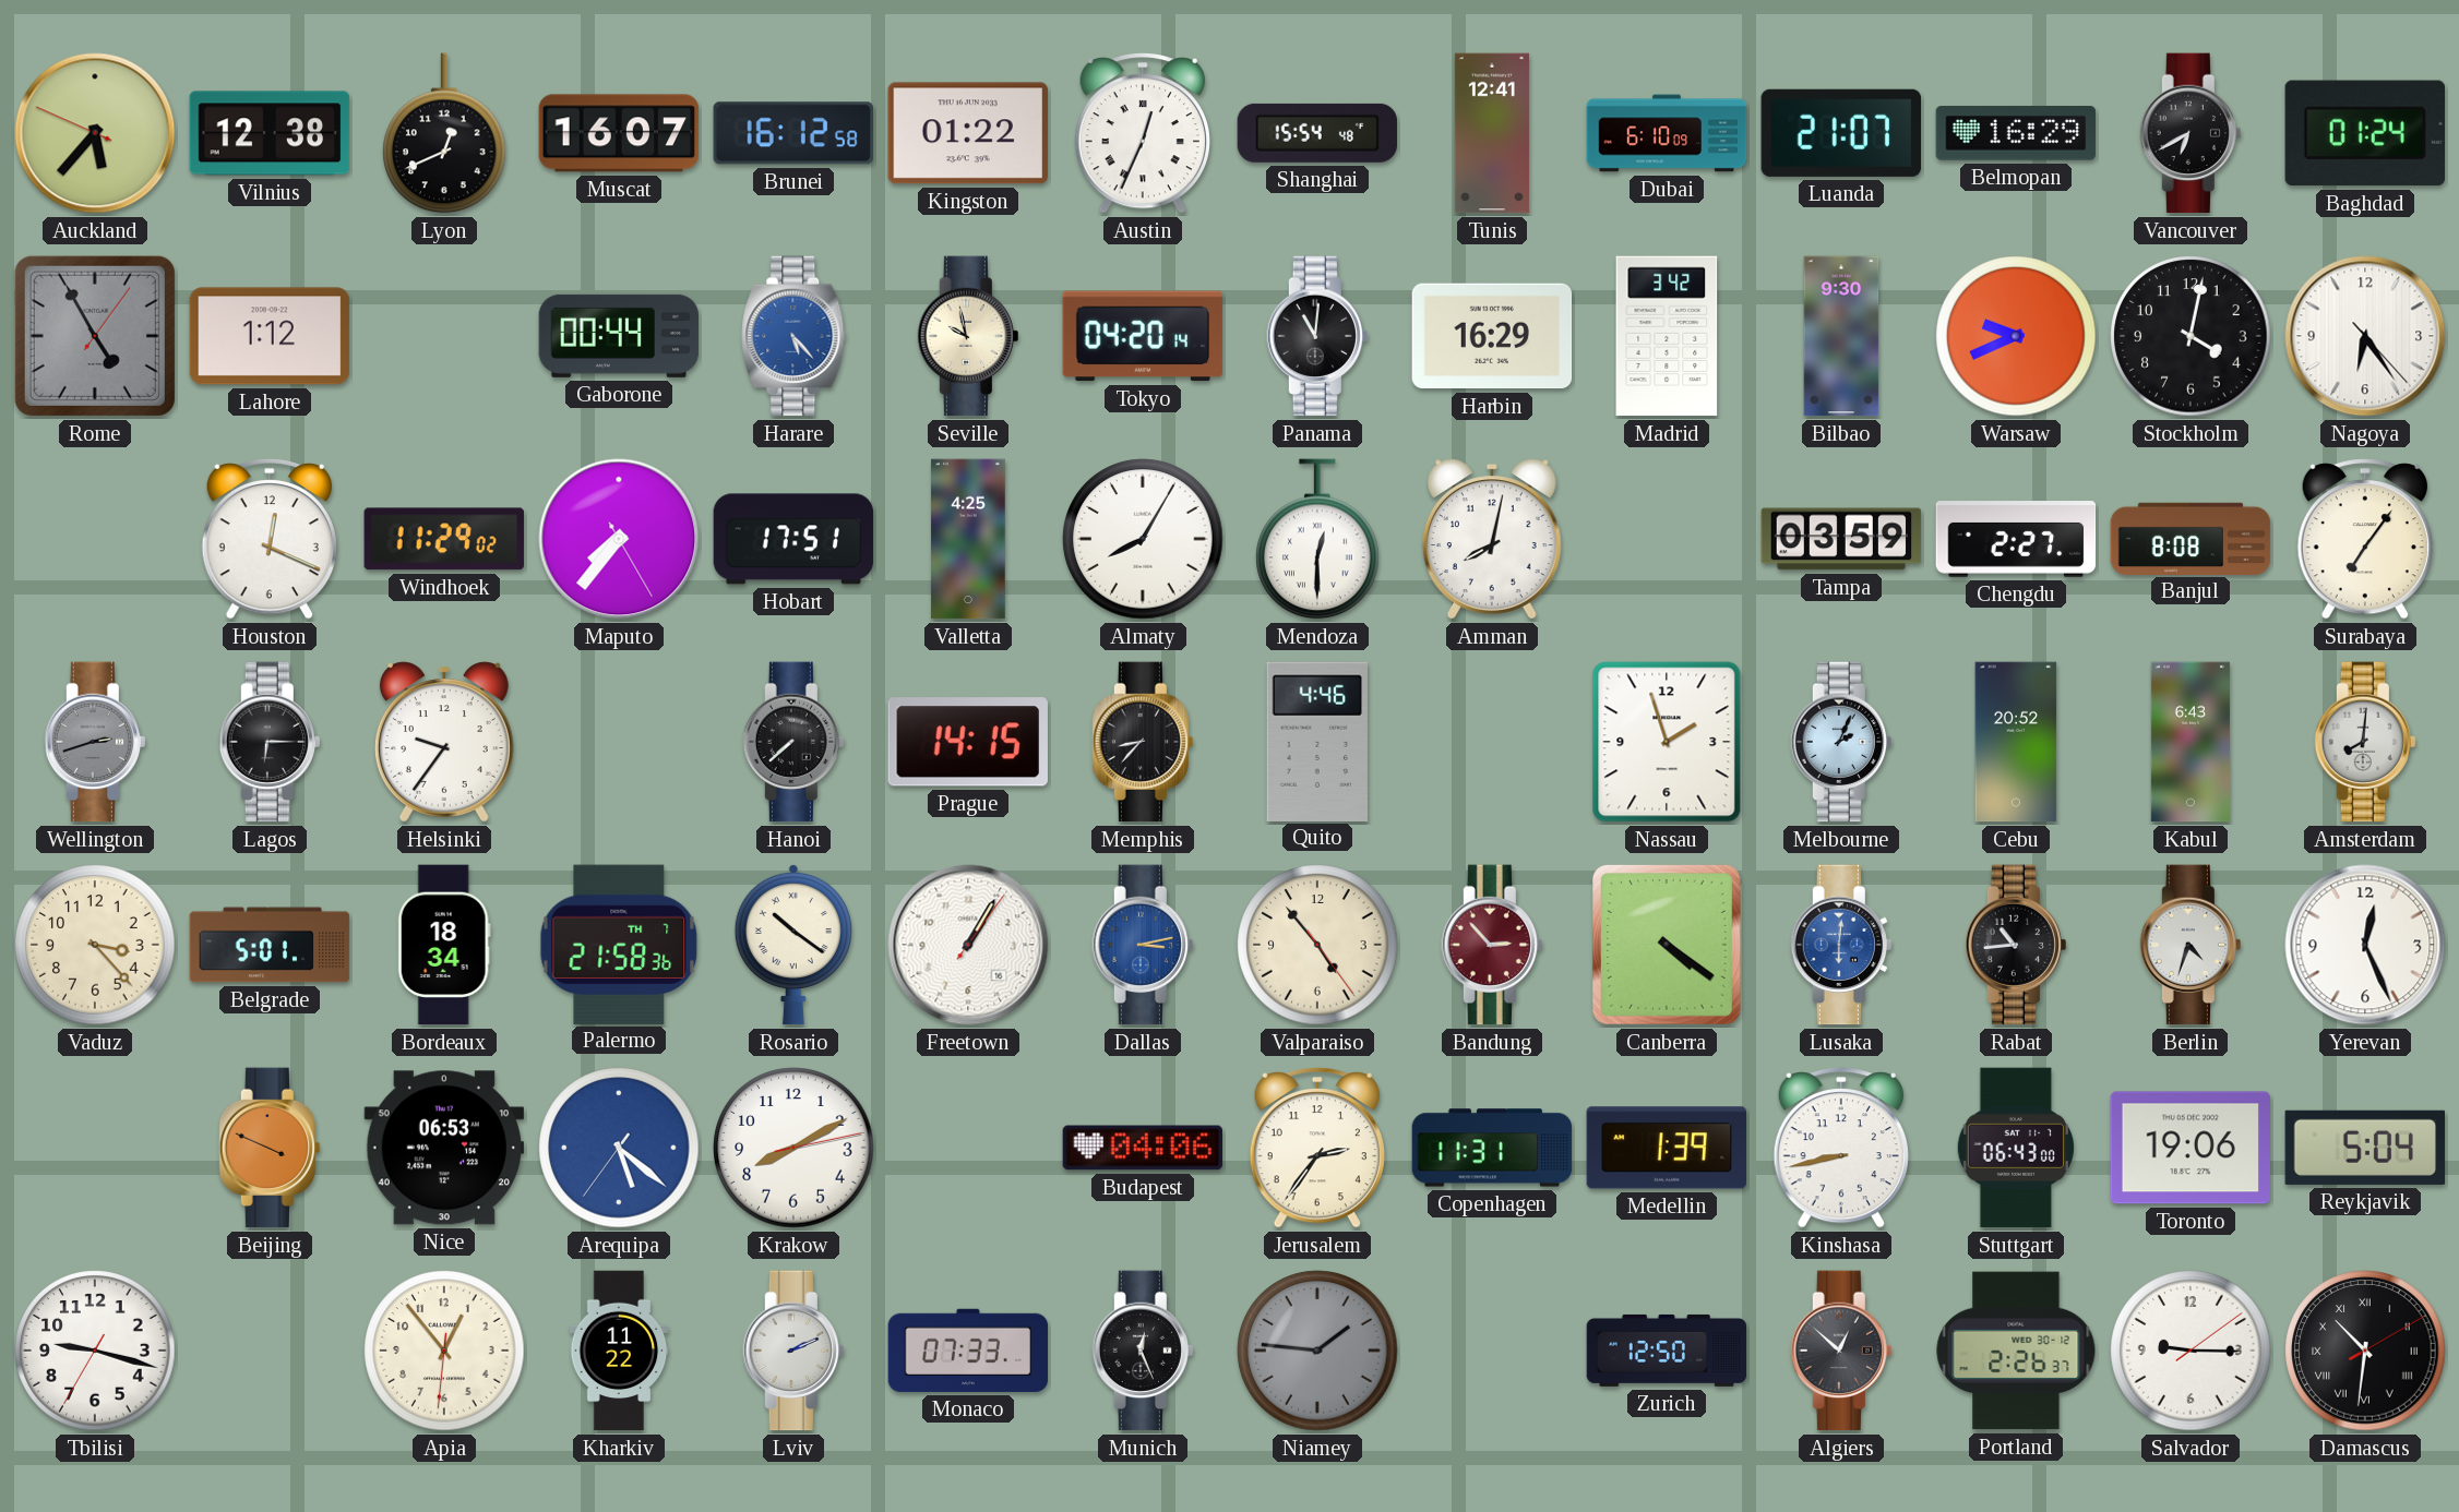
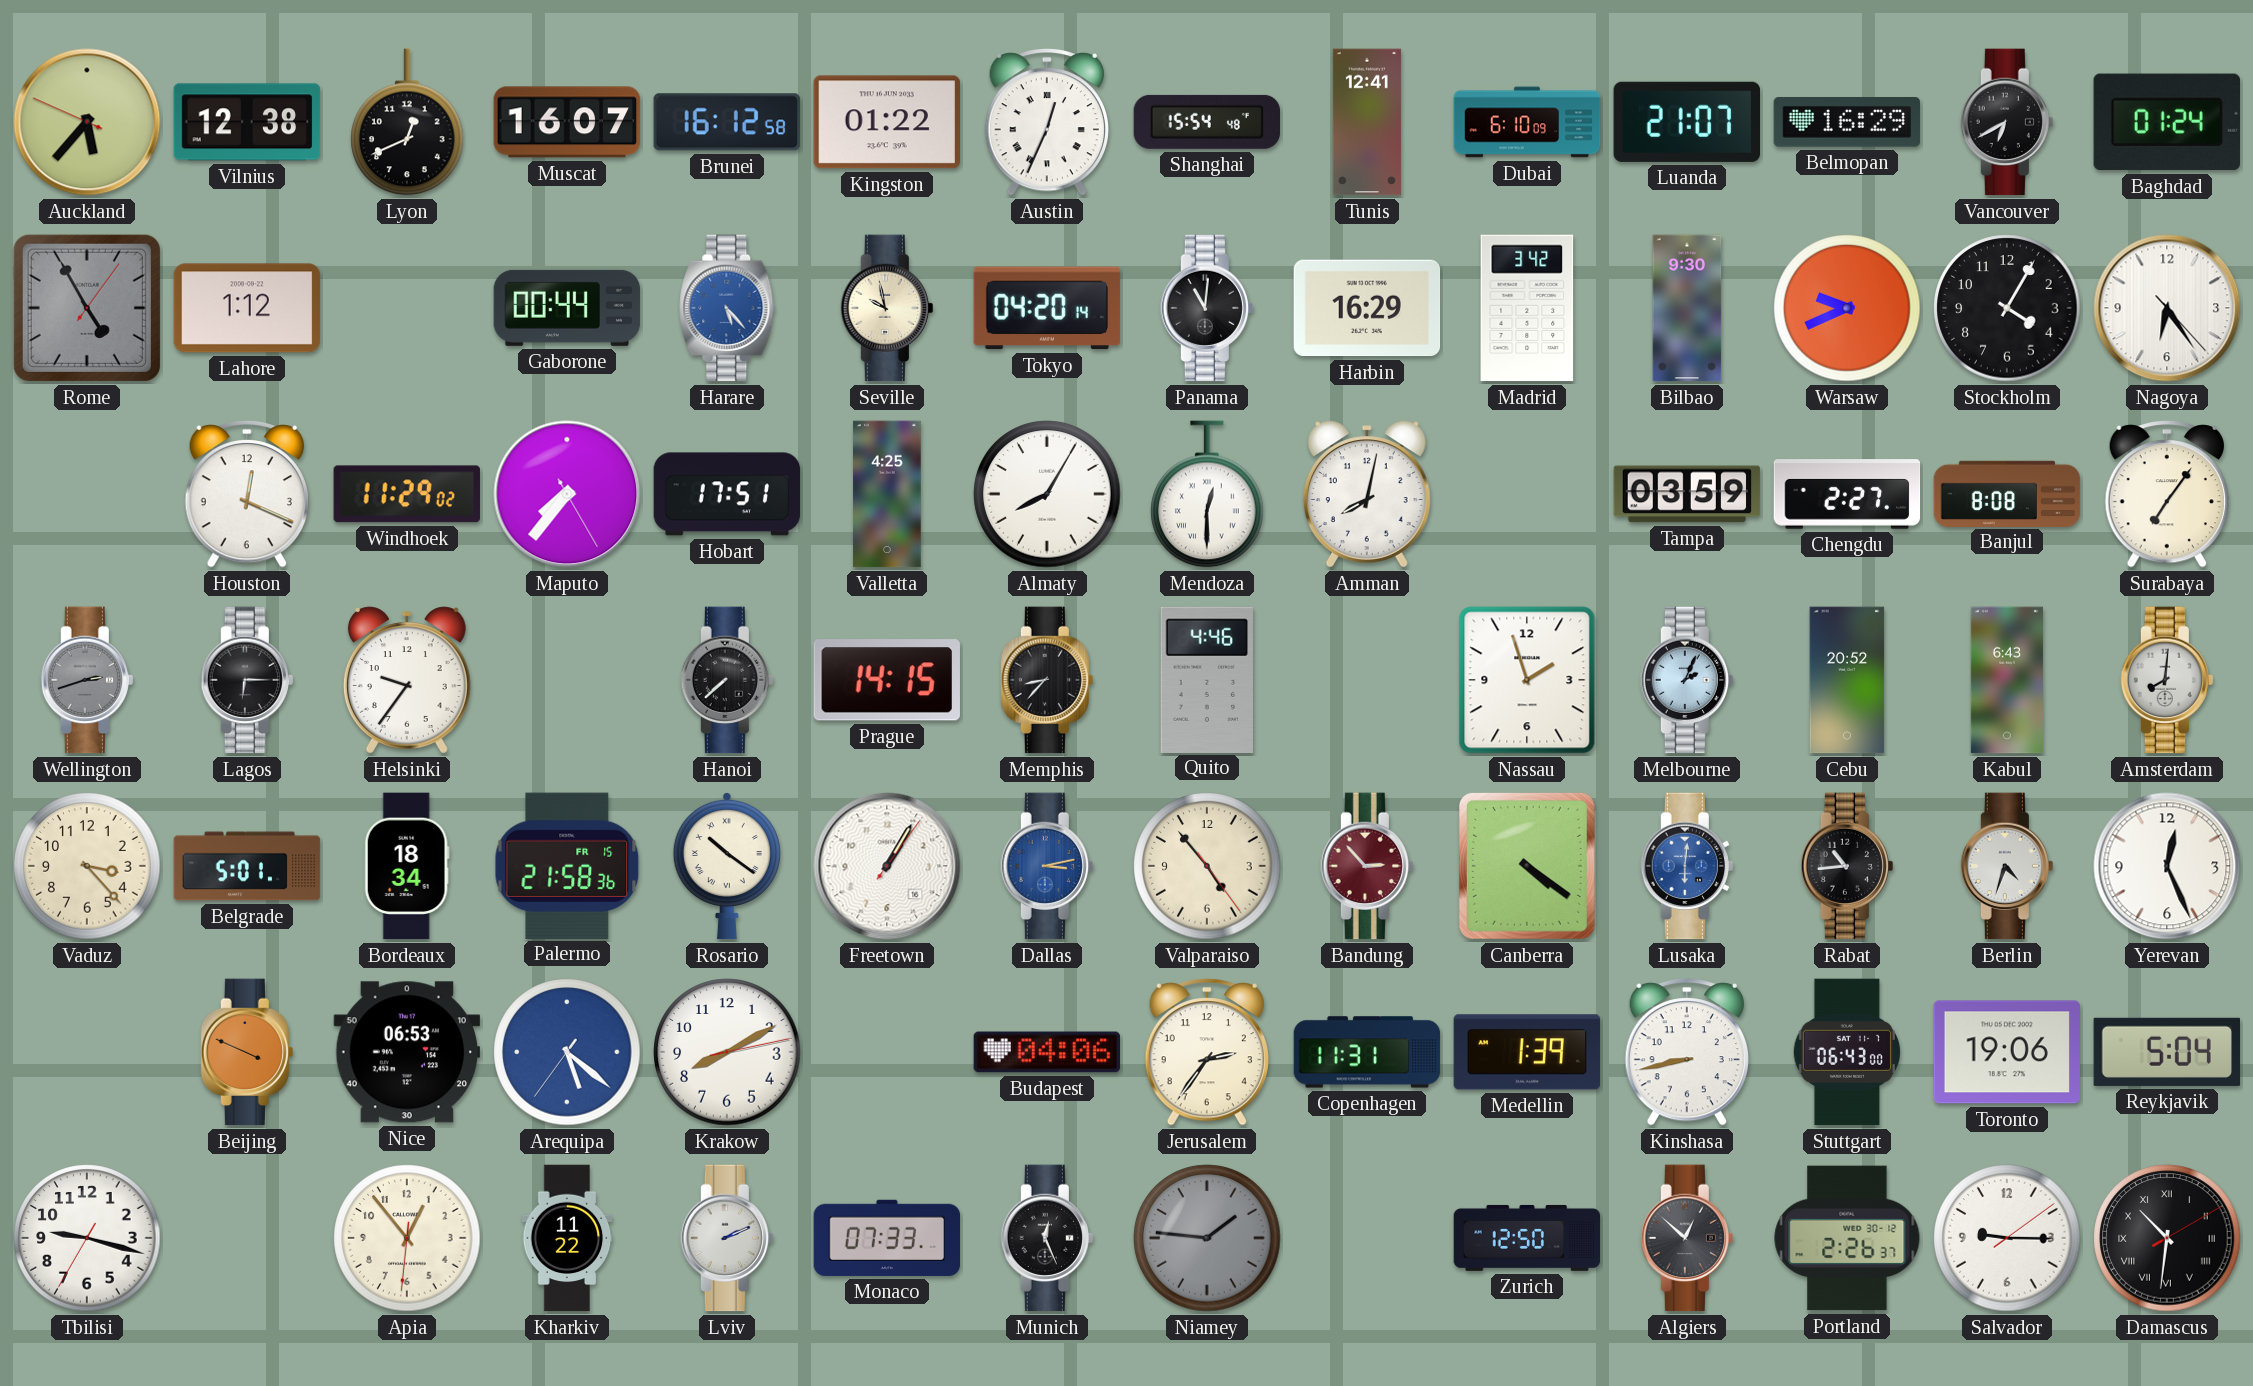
Stockholm: 4:02 -> 4:05
Palermo date: TH 7 -> FR 15
